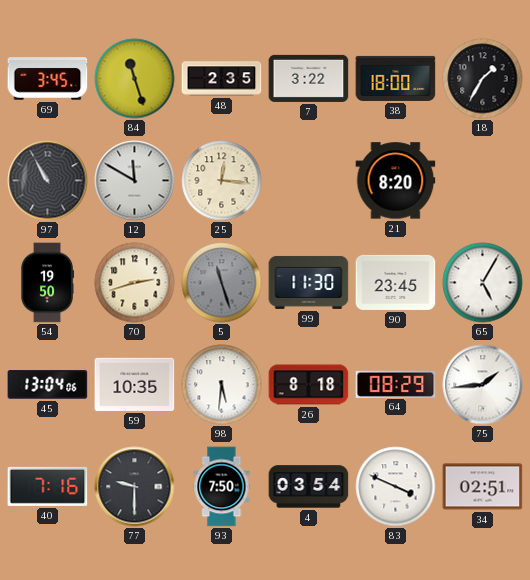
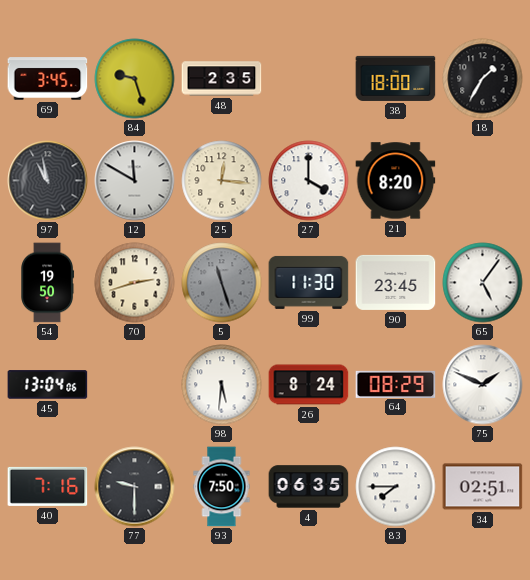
84: 11:27 -> 9:27
7: 3:22 -> none
97: 10:55 -> 10:58
27: none -> 4:00
65: 5:05 -> 5:06
59: 10:35 -> none
26: 8:18 -> 8:24
75: 1:44 -> 1:49
4: 03:54 -> 06:35
83: 3:49 -> 7:45
